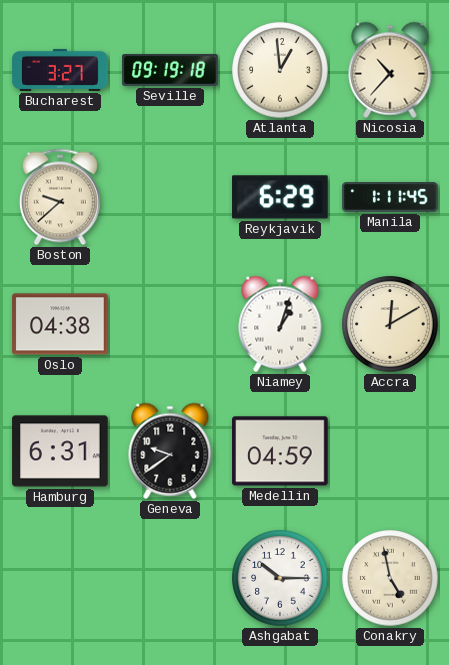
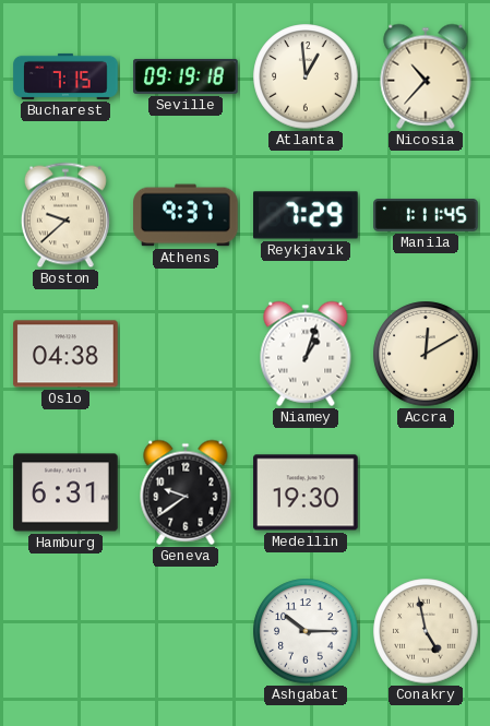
Bucharest: 3:27 -> 7:15
Athens: none -> 9:37
Reykjavik: 6:29 -> 7:29
Medellin: 04:59 -> 19:30
